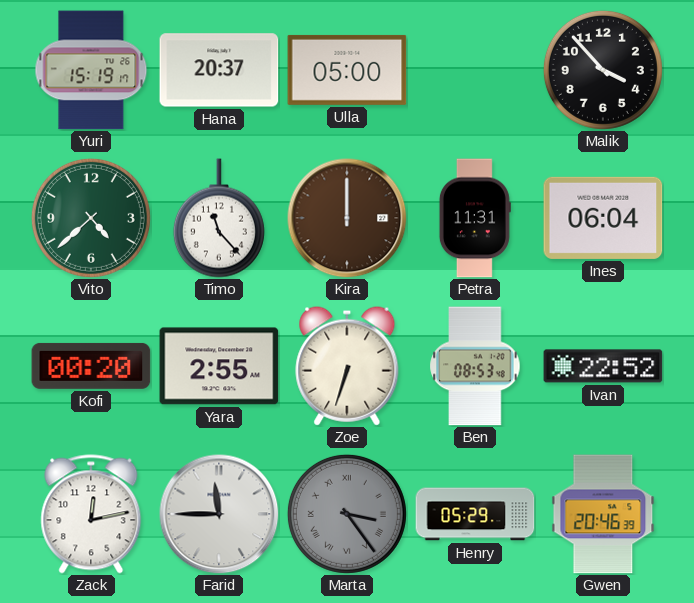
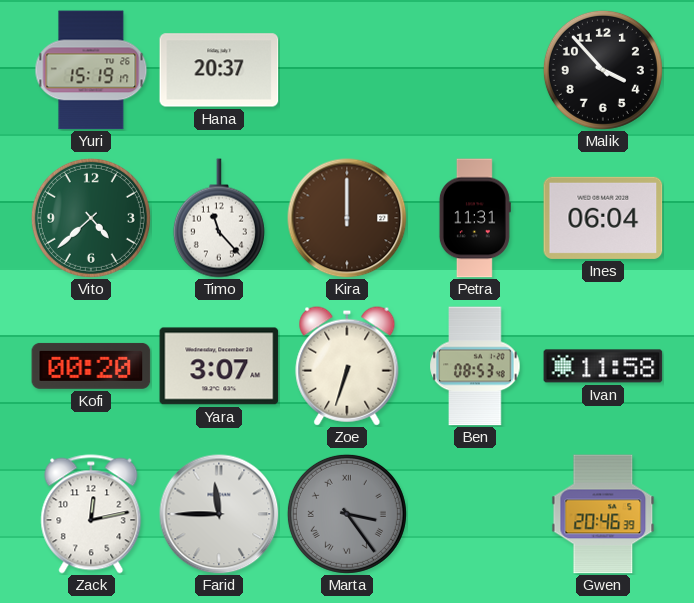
Ulla: 05:00 -> none
Yara: 2:55 -> 3:07
Ivan: 22:52 -> 11:58
Henry: 05:29 -> none
